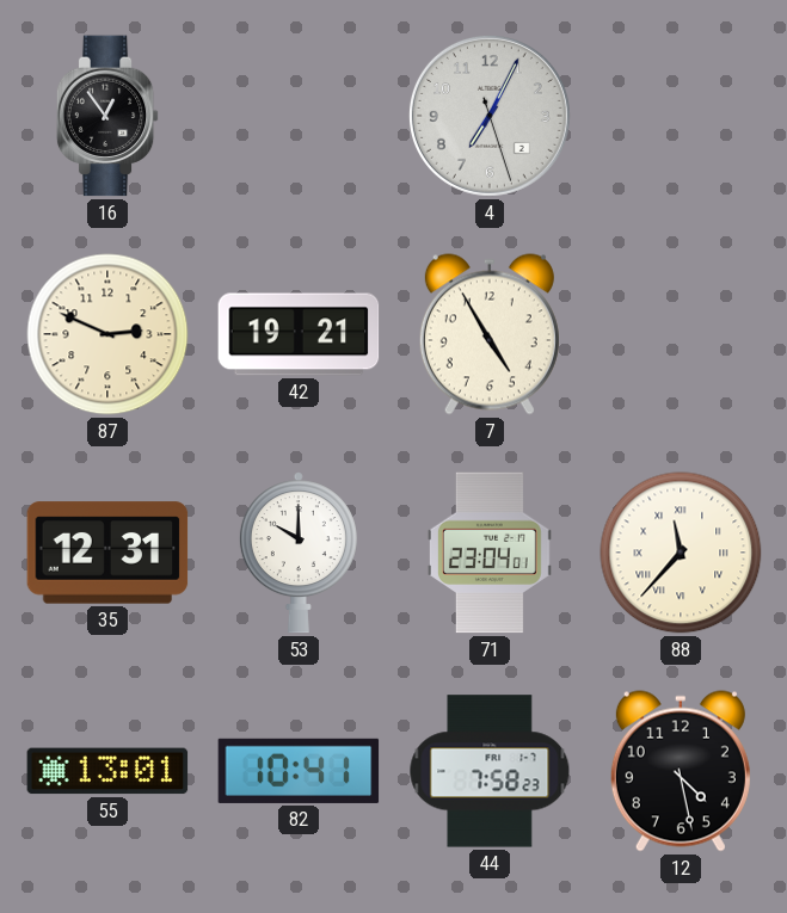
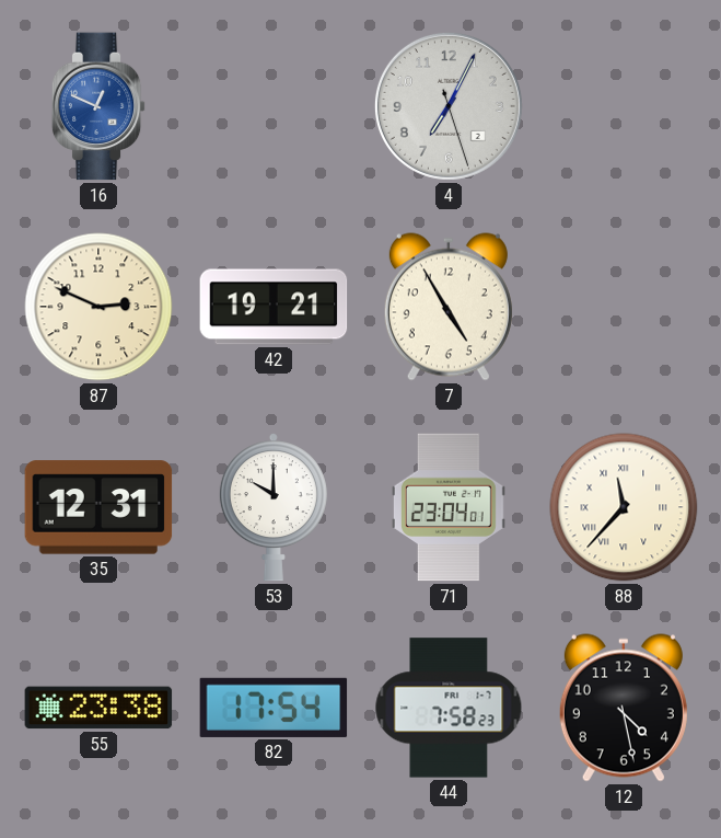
16: 12:54 -> 12:49
16 dial: black -> blue
55: 13:01 -> 23:38
82: 10:41 -> 17:54
